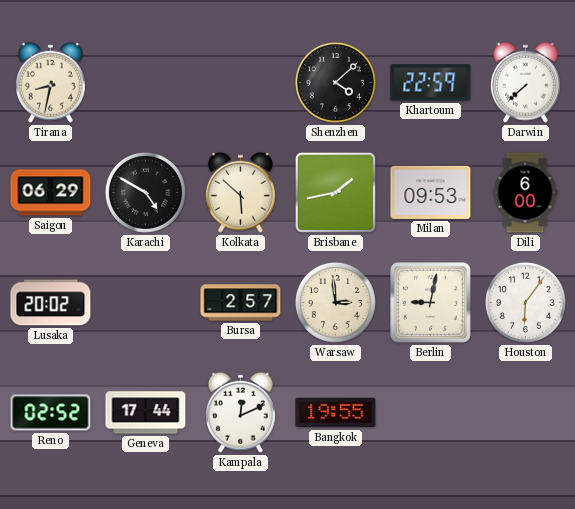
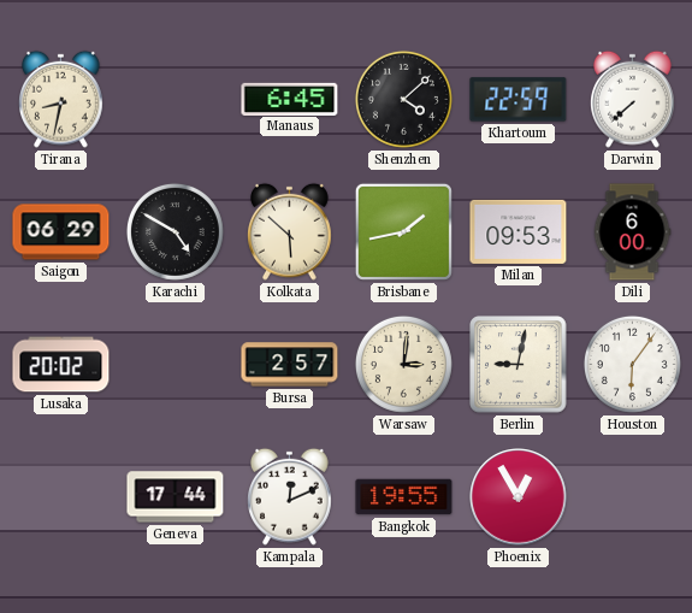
Manaus: none -> 6:45
Warsaw: 2:59 -> 3:01
Reno: 02:52 -> none
Phoenix: none -> 12:55
